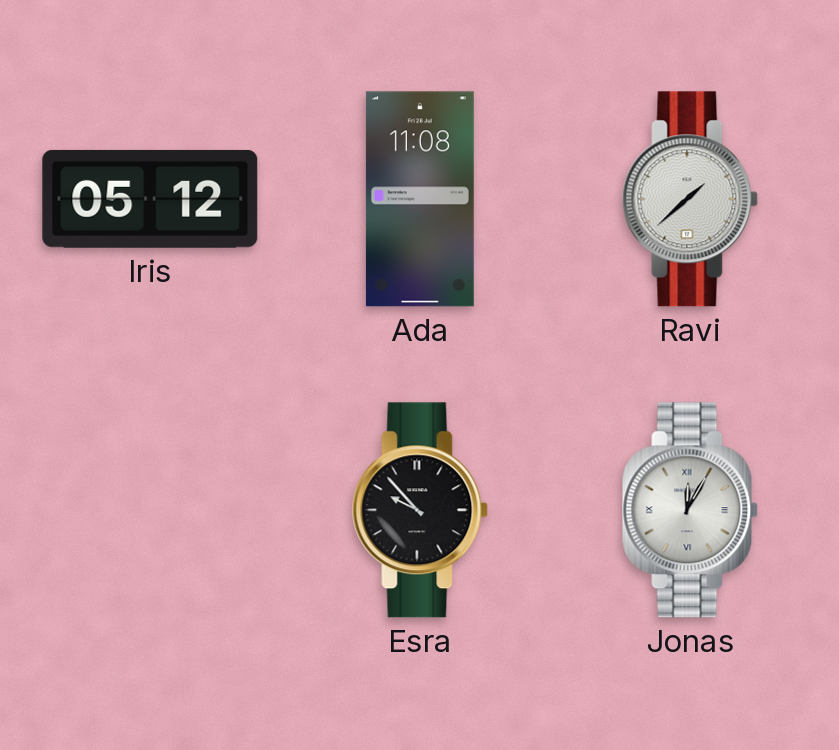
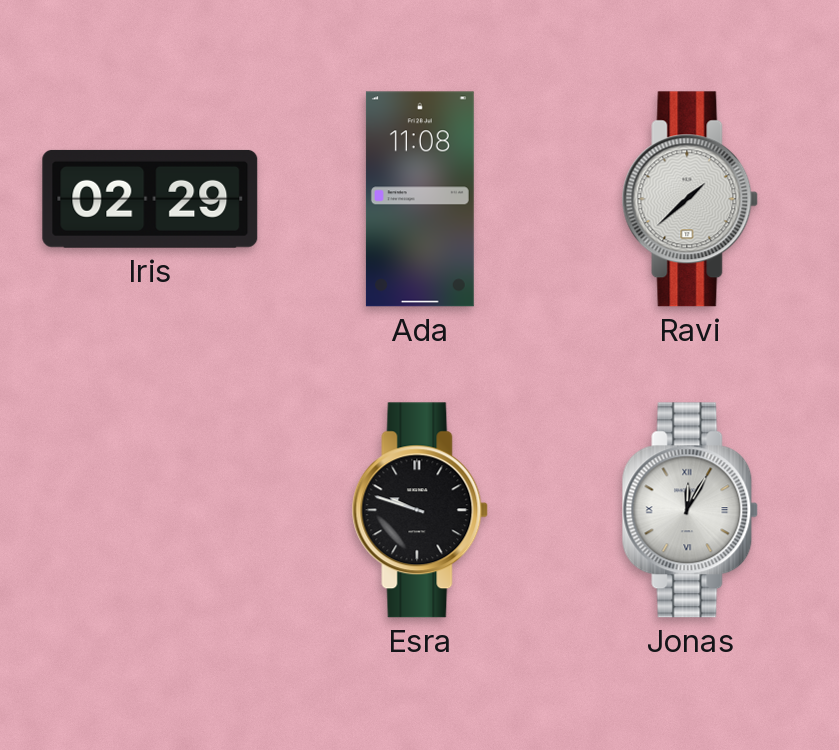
Iris: 05:12 -> 02:29
Esra: 9:53 -> 9:48
